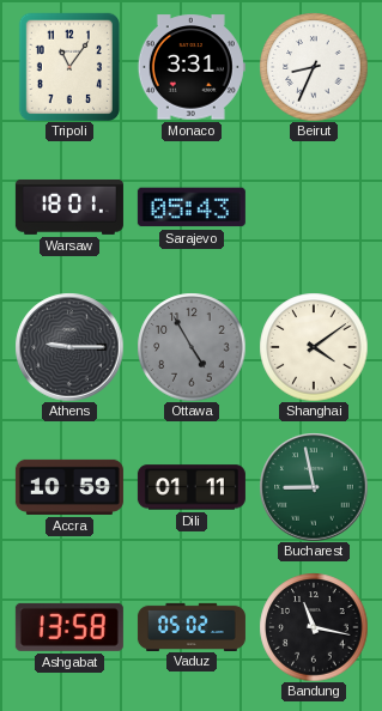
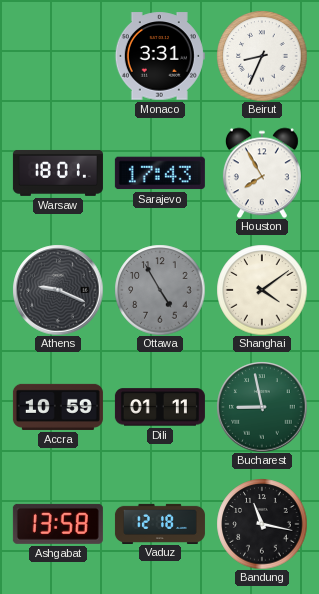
Tripoli: 11:06 -> none
Sarajevo: 05:43 -> 17:43
Houston: none -> 7:55
Athens: 9:15 -> 9:19
Vaduz: 05:02 -> 12:18
